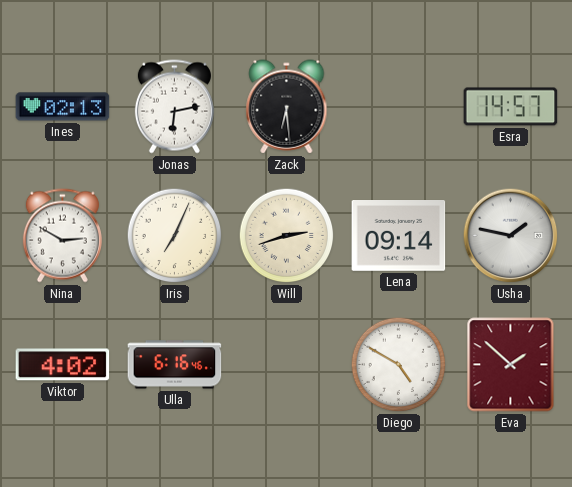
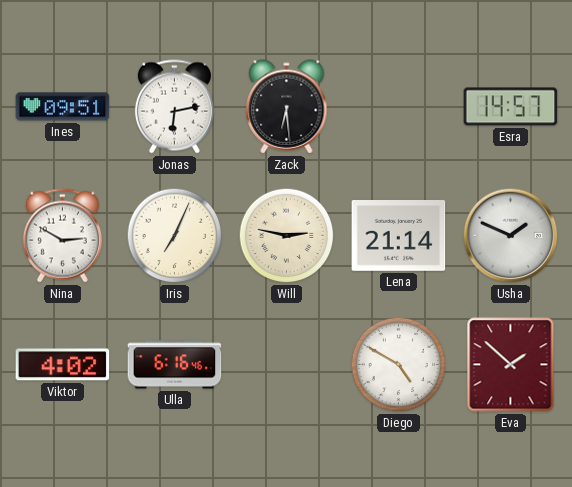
Ines: 02:13 -> 09:51
Will: 2:42 -> 2:47
Lena: 09:14 -> 21:14
Usha: 1:47 -> 1:49
